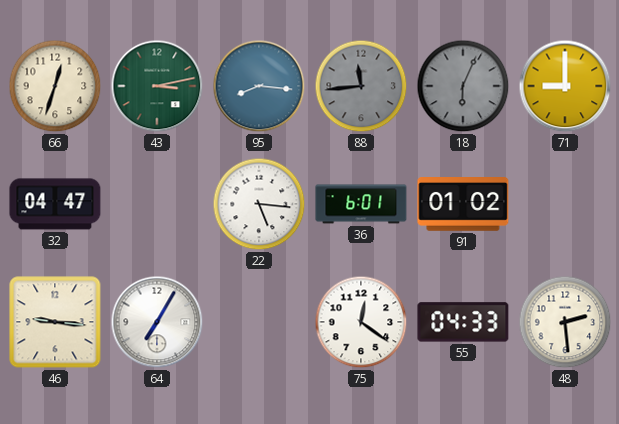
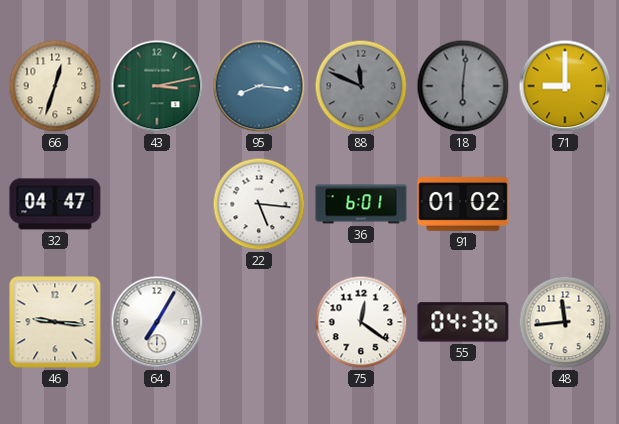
88: 11:44 -> 11:49
18: 6:04 -> 6:01
55: 04:33 -> 04:36
48: 2:29 -> 11:44
